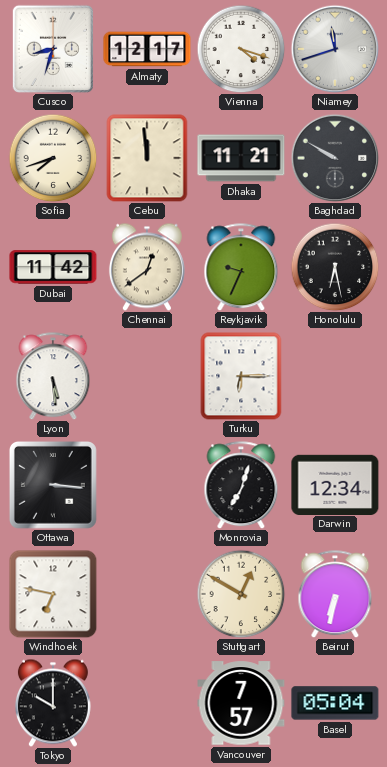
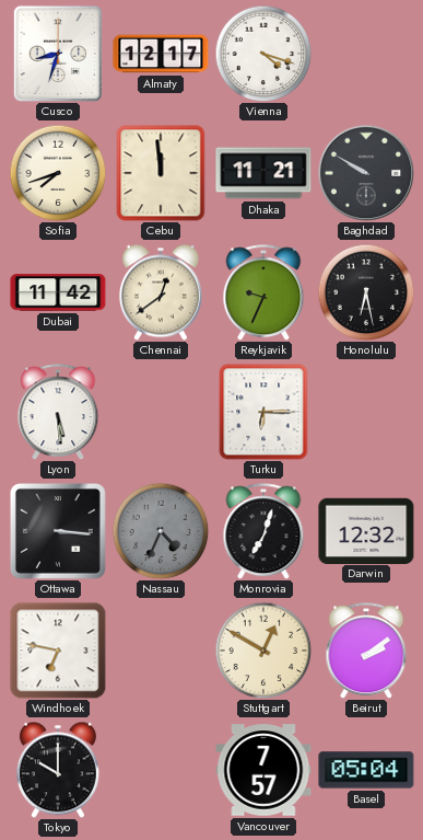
Niamey: 11:42 -> none
Nassau: none -> 4:34
Darwin: 12:34 -> 12:32
Beirut: 6:32 -> 2:09
